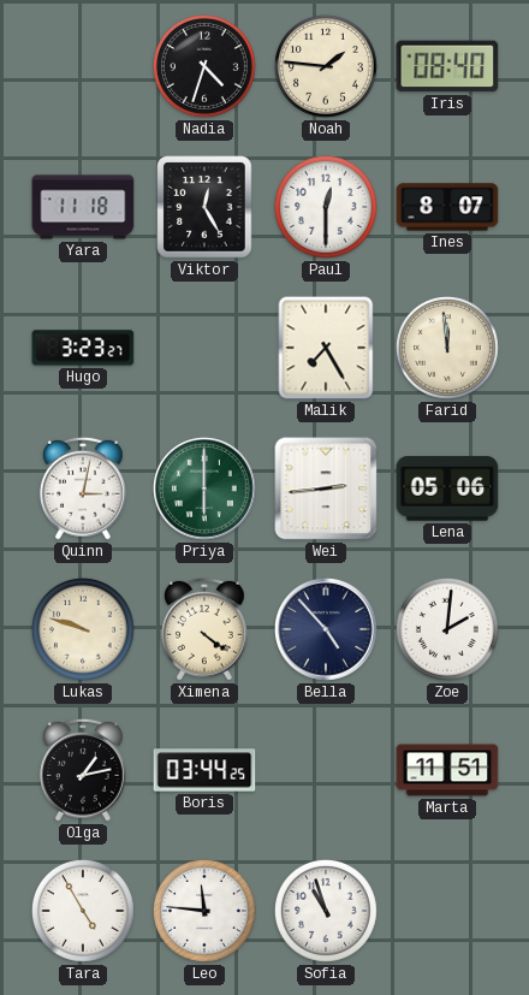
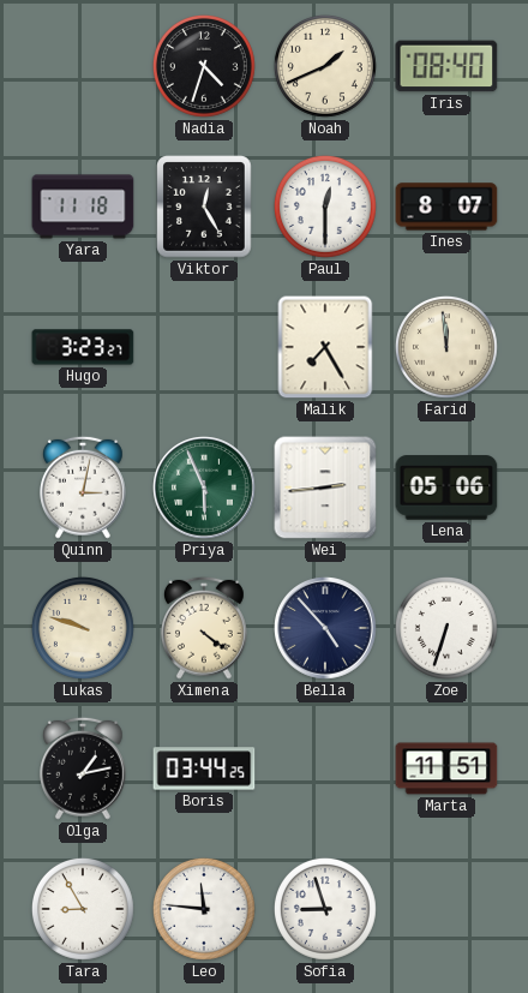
Noah: 1:46 -> 1:41
Priya: 6:00 -> 5:56
Zoe: 2:01 -> 6:33
Tara: 4:55 -> 8:55
Sofia: 10:57 -> 8:57
